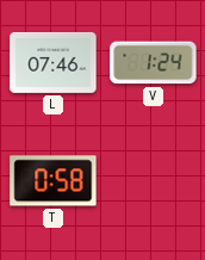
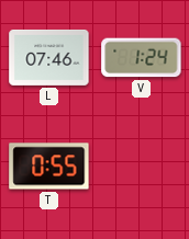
T: 0:58 -> 0:55
